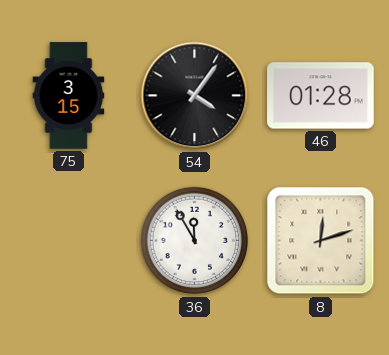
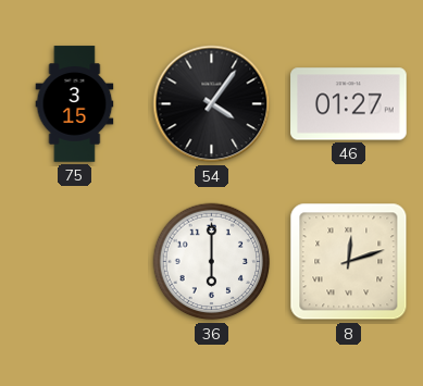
46: 01:28 -> 01:27
36: 11:55 -> 6:00
